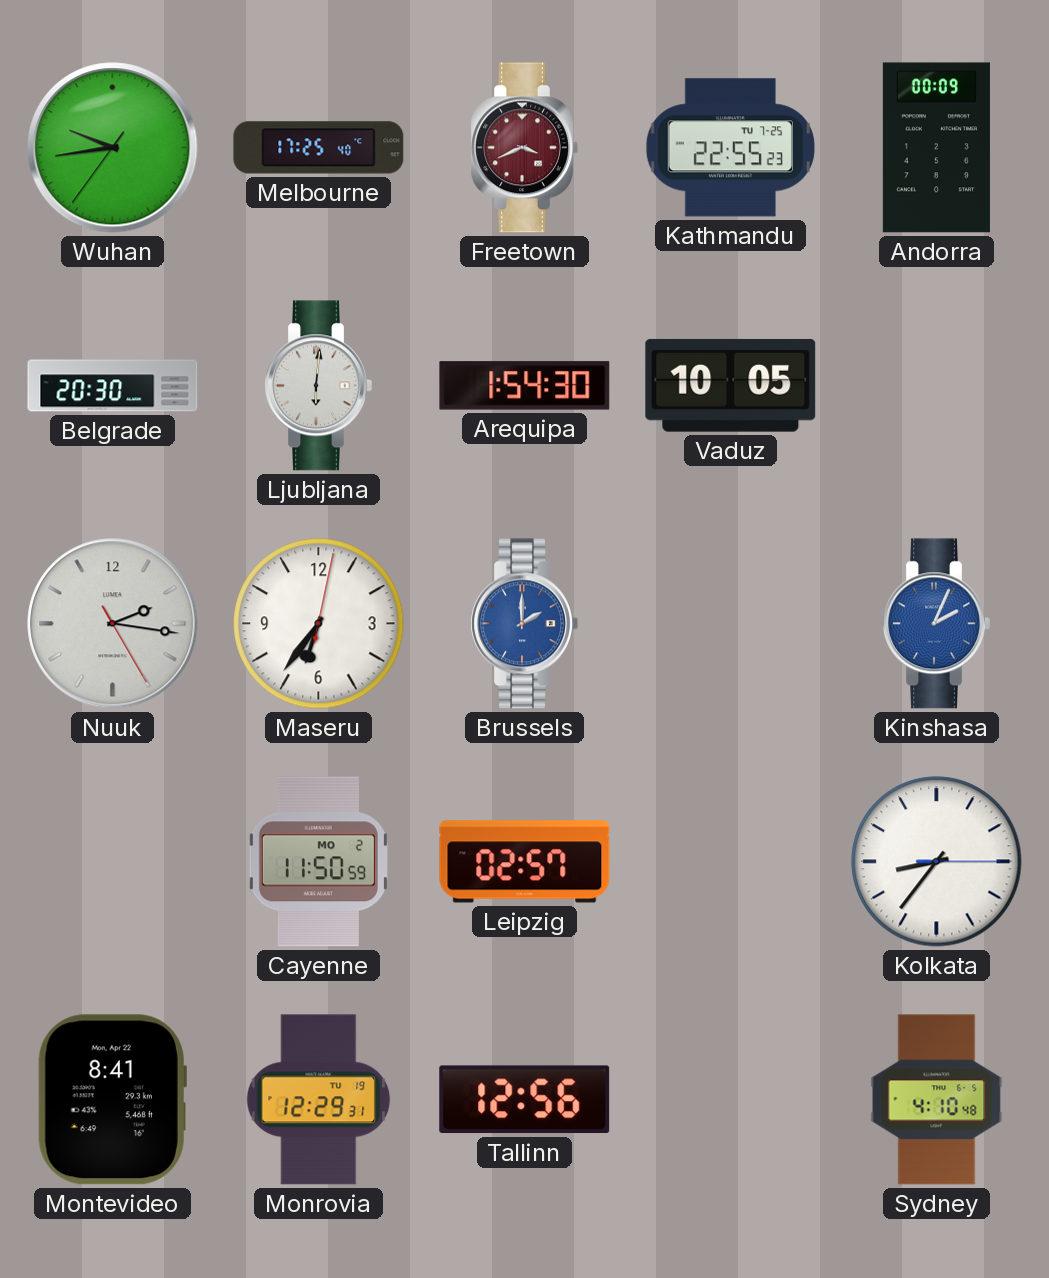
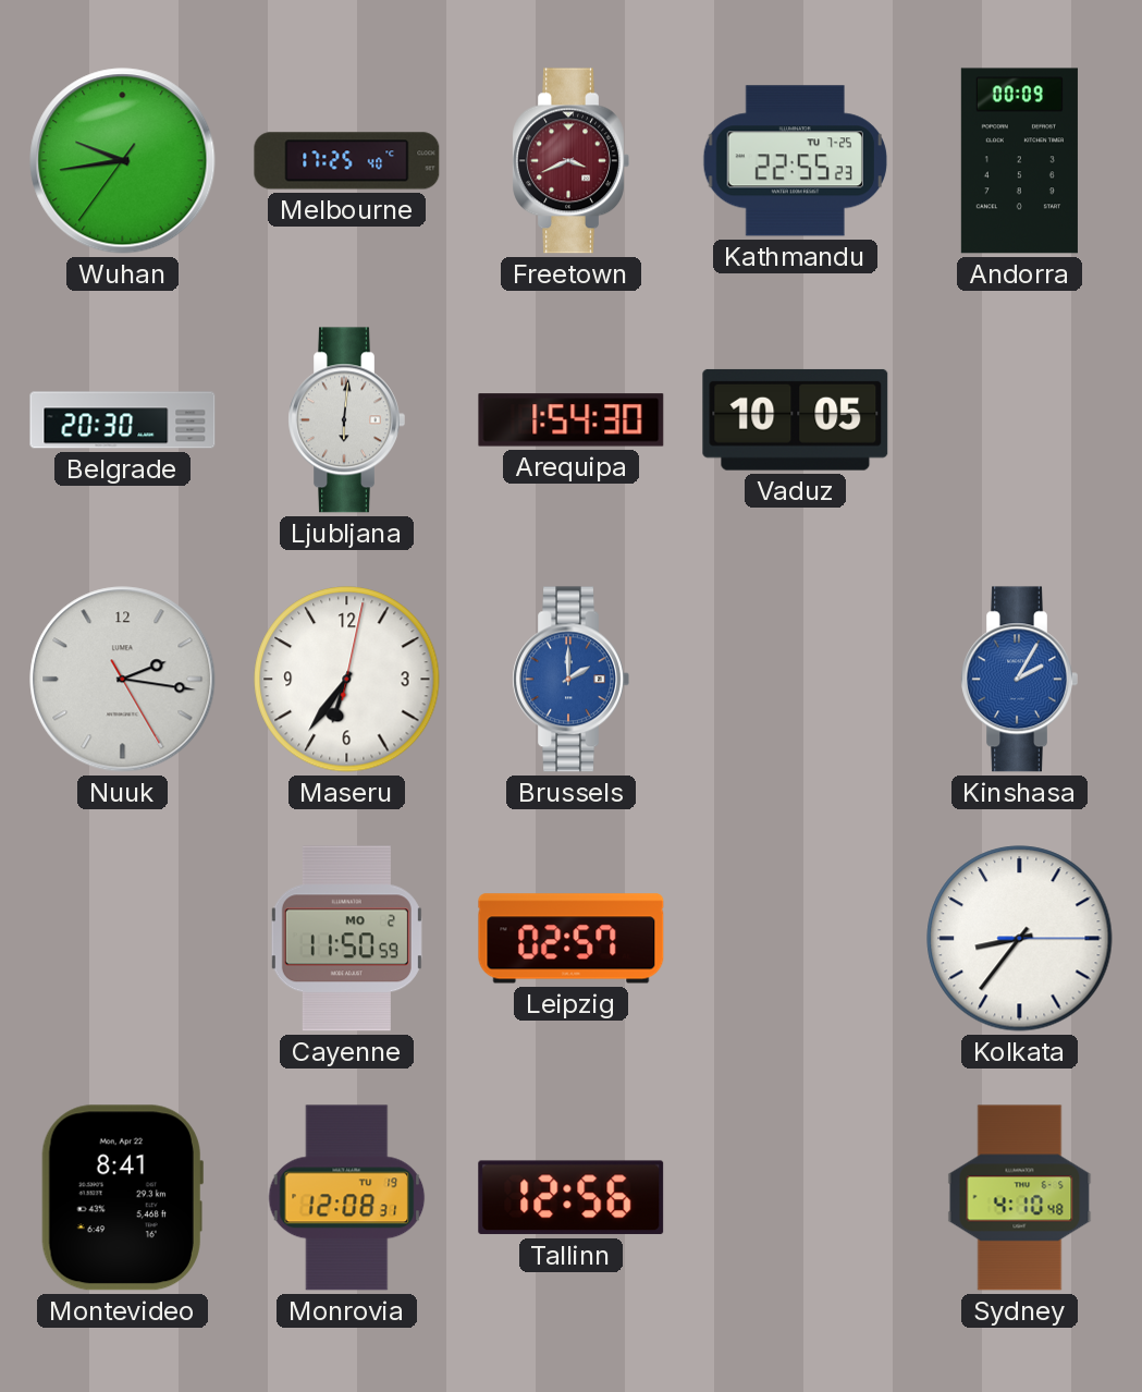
Kinshasa: 2:04 -> 2:05
Monrovia: 12:29 -> 12:08
